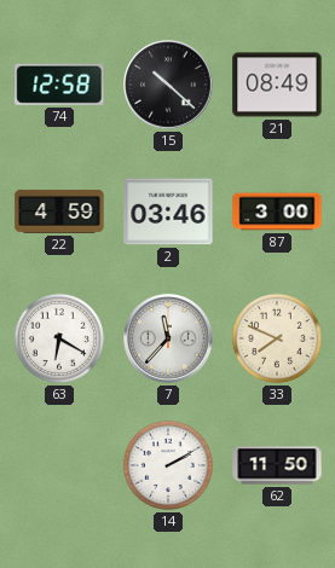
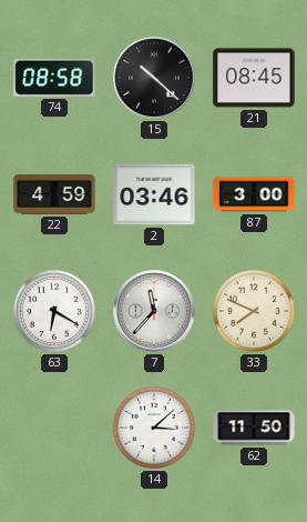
74: 12:58 -> 08:58
21: 08:49 -> 08:45
14: 2:10 -> 3:08
